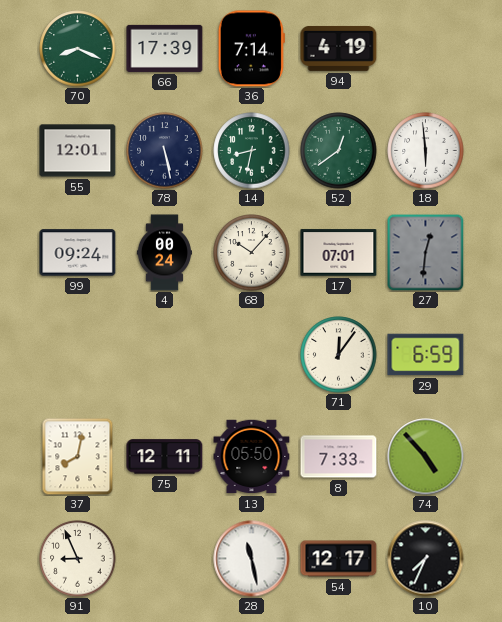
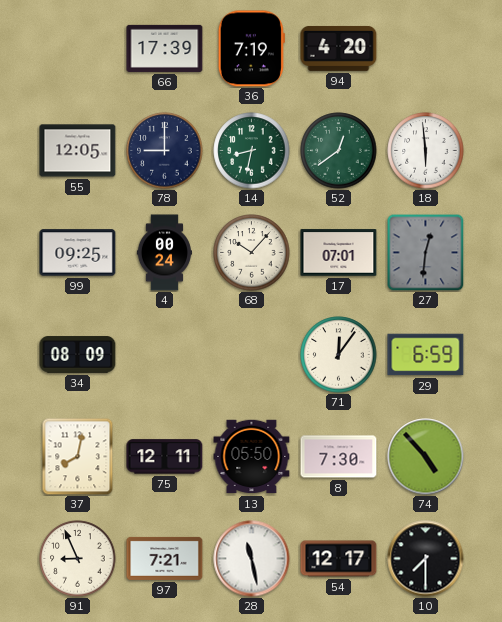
70: 8:19 -> none
36: 7:14 -> 7:19
94: 4:19 -> 4:20
55: 12:01 -> 12:05
78: 5:28 -> 9:00
99: 09:24 -> 09:25
34: none -> 08:09
8: 7:33 -> 7:30
97: none -> 7:21
10: 7:34 -> 7:30
